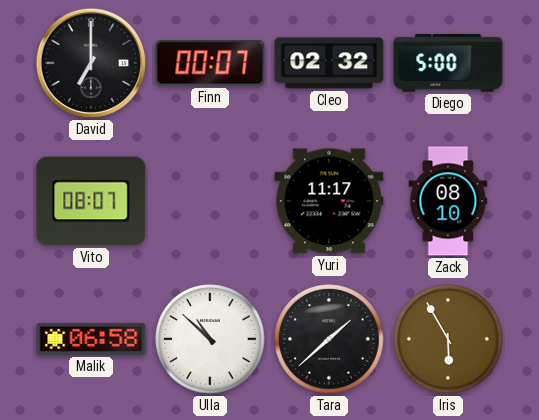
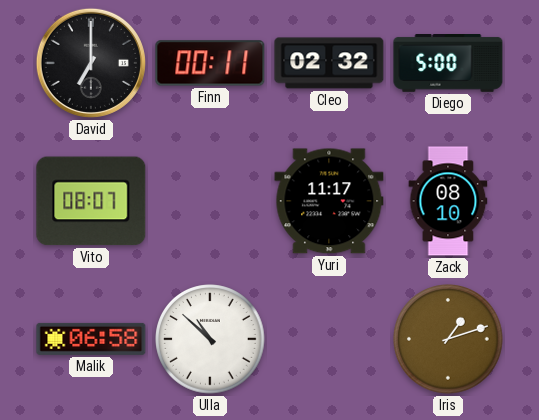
Finn: 00:07 -> 00:11
Tara: 1:38 -> none
Iris: 5:55 -> 1:12
